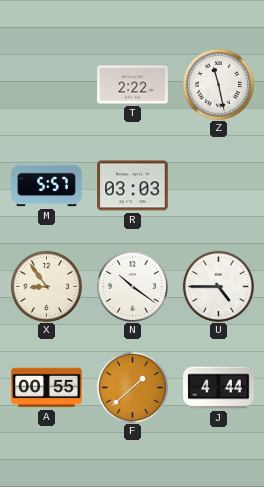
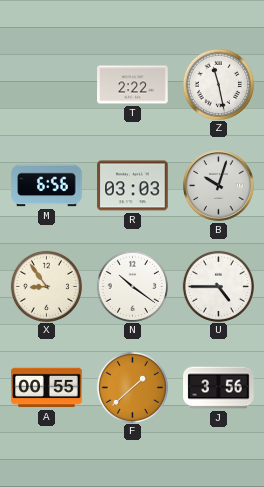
M: 5:57 -> 6:56
B: none -> 10:03
J: 4:44 -> 3:56
